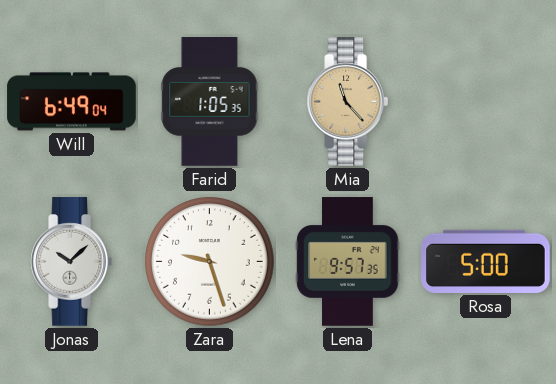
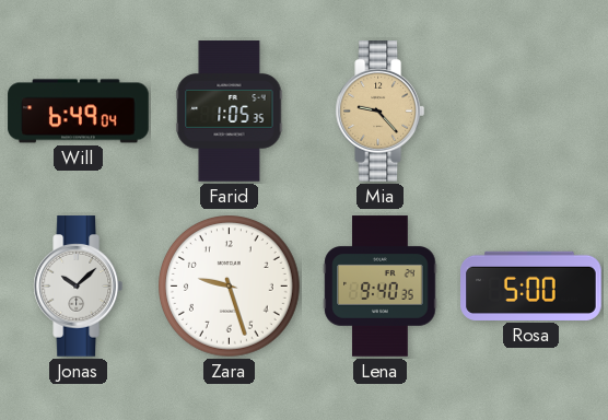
Mia: 11:23 -> 9:23
Lena: 9:57 -> 9:40
